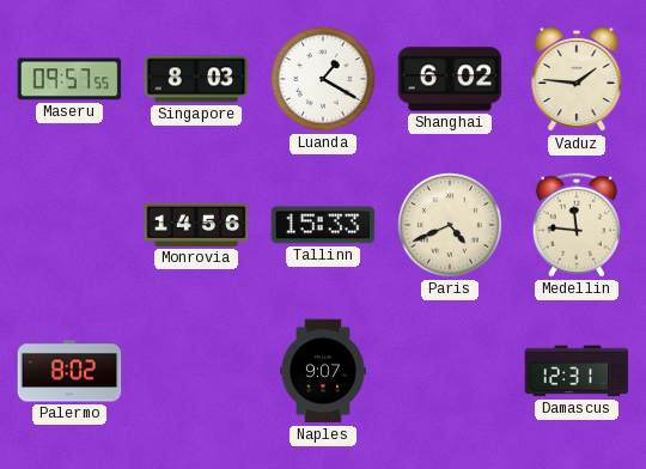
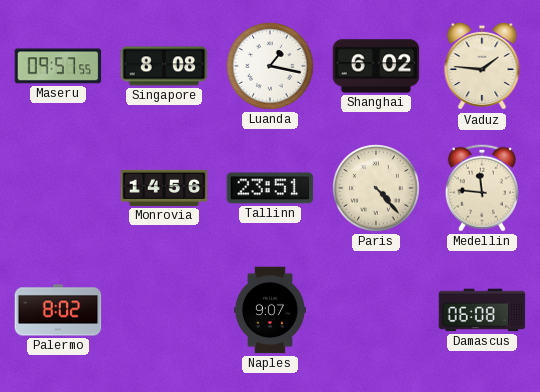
Singapore: 8:03 -> 8:08
Luanda: 1:20 -> 1:17
Tallinn: 15:33 -> 23:51
Paris: 4:41 -> 4:23
Damascus: 12:31 -> 06:08
